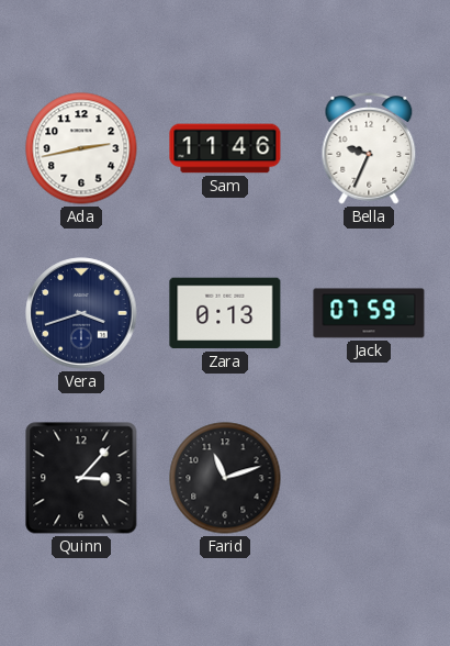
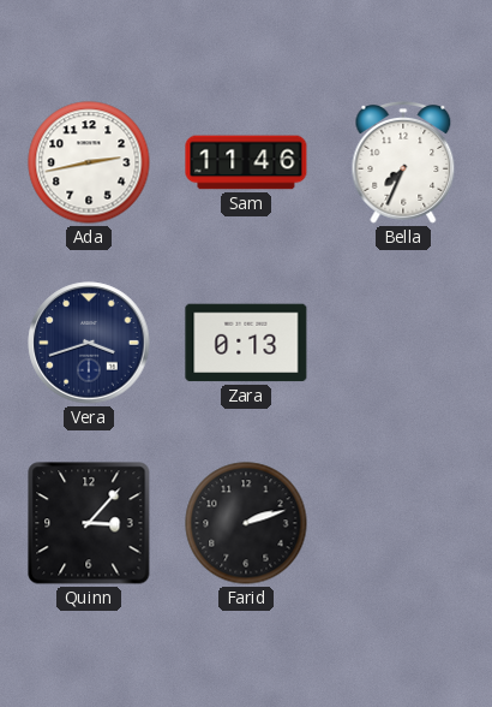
Bella: 9:34 -> 7:34
Jack: 07:59 -> none
Farid: 11:12 -> 2:12
